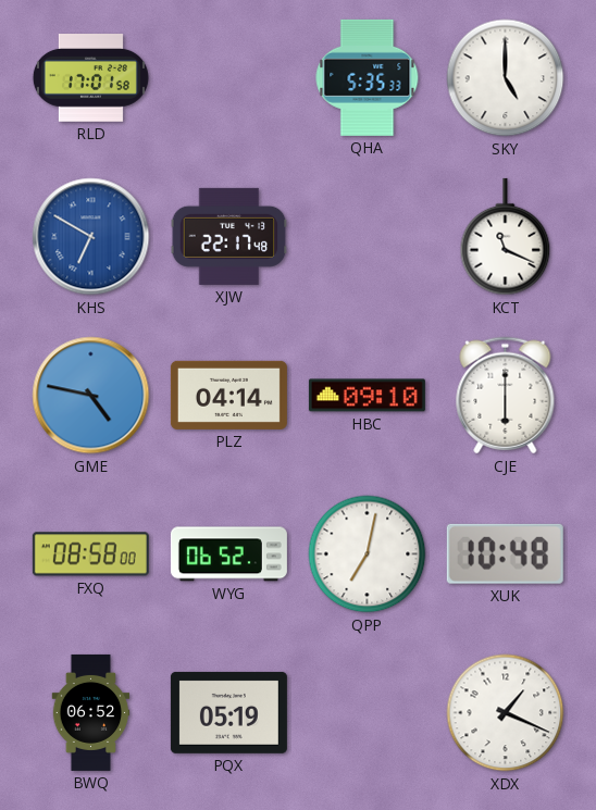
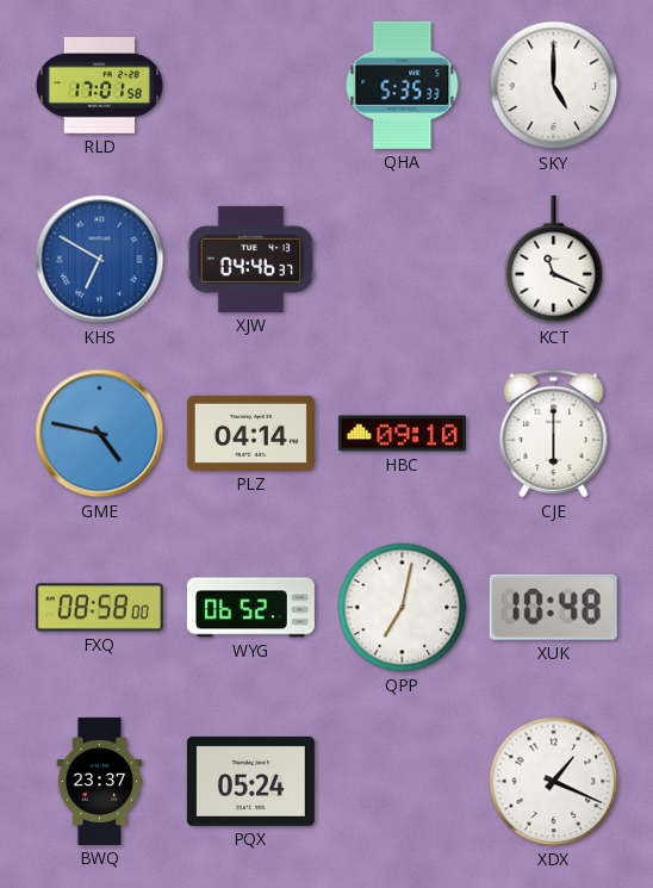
XJW: 22:17 -> 04:46
BWQ: 06:52 -> 23:37
PQX: 05:19 -> 05:24
